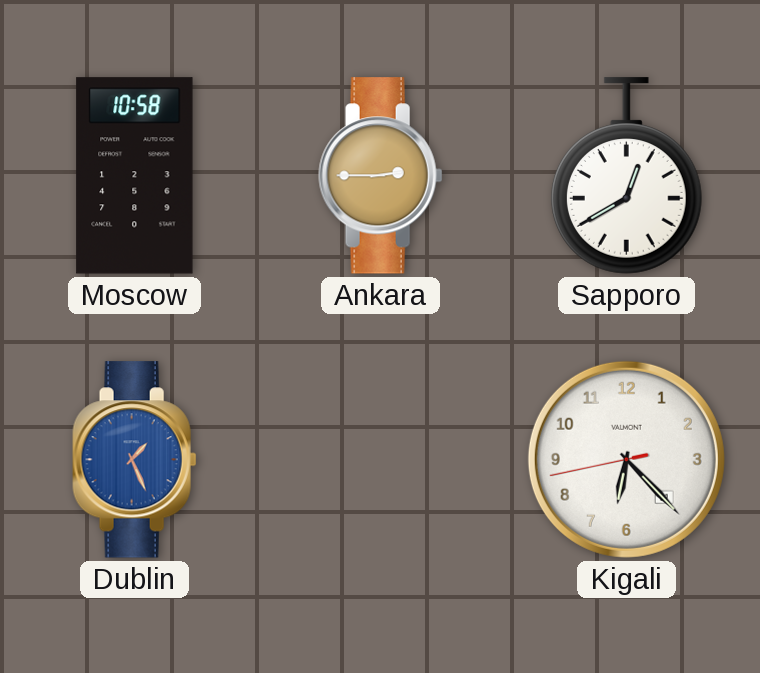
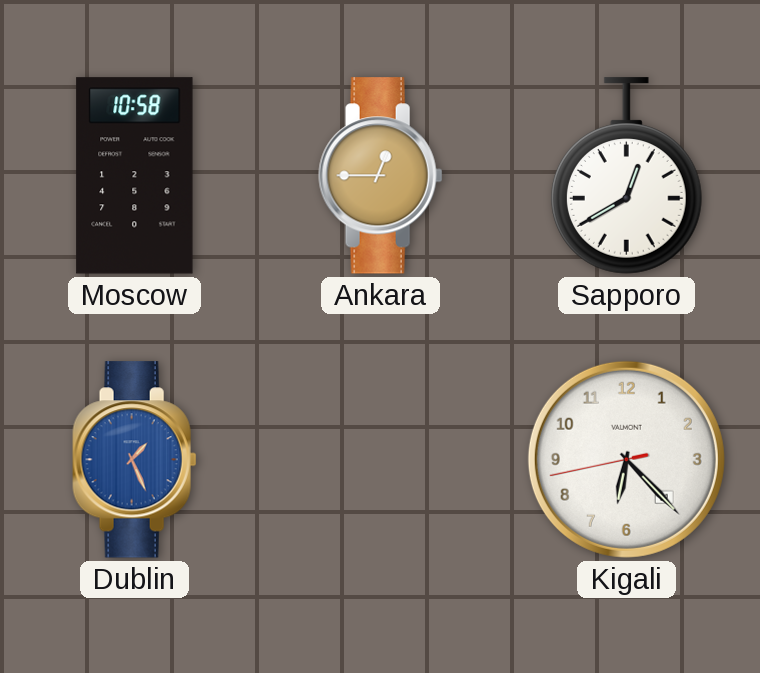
Ankara: 2:45 -> 12:45
